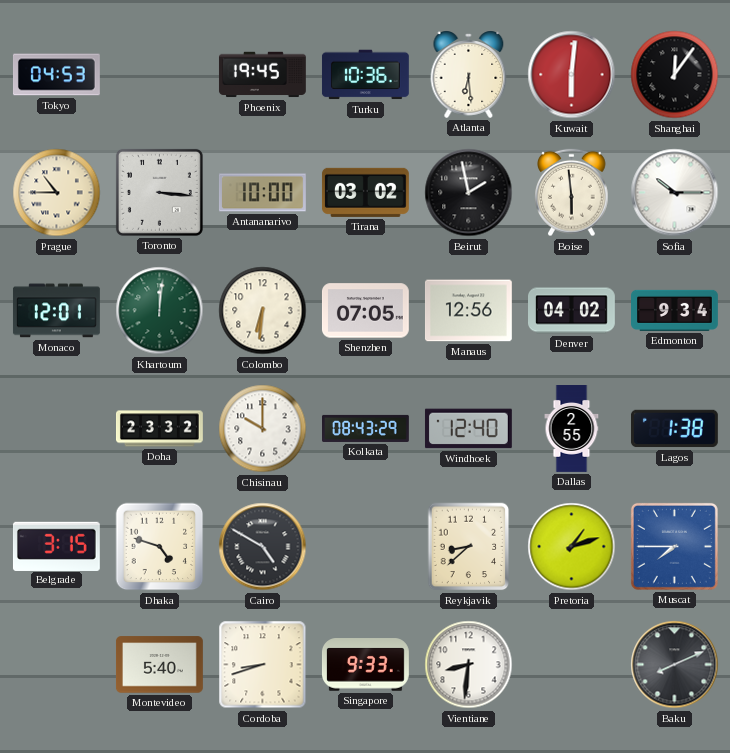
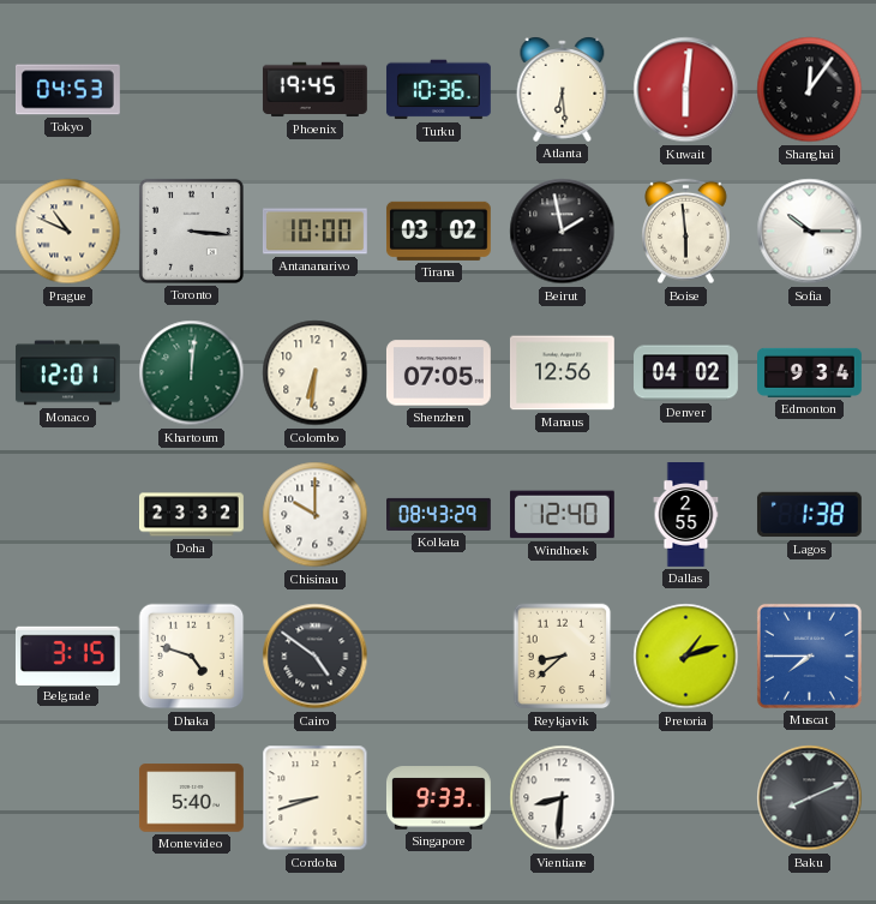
Prague: 10:45 -> 10:49
Cairo: 4:50 -> 4:51
